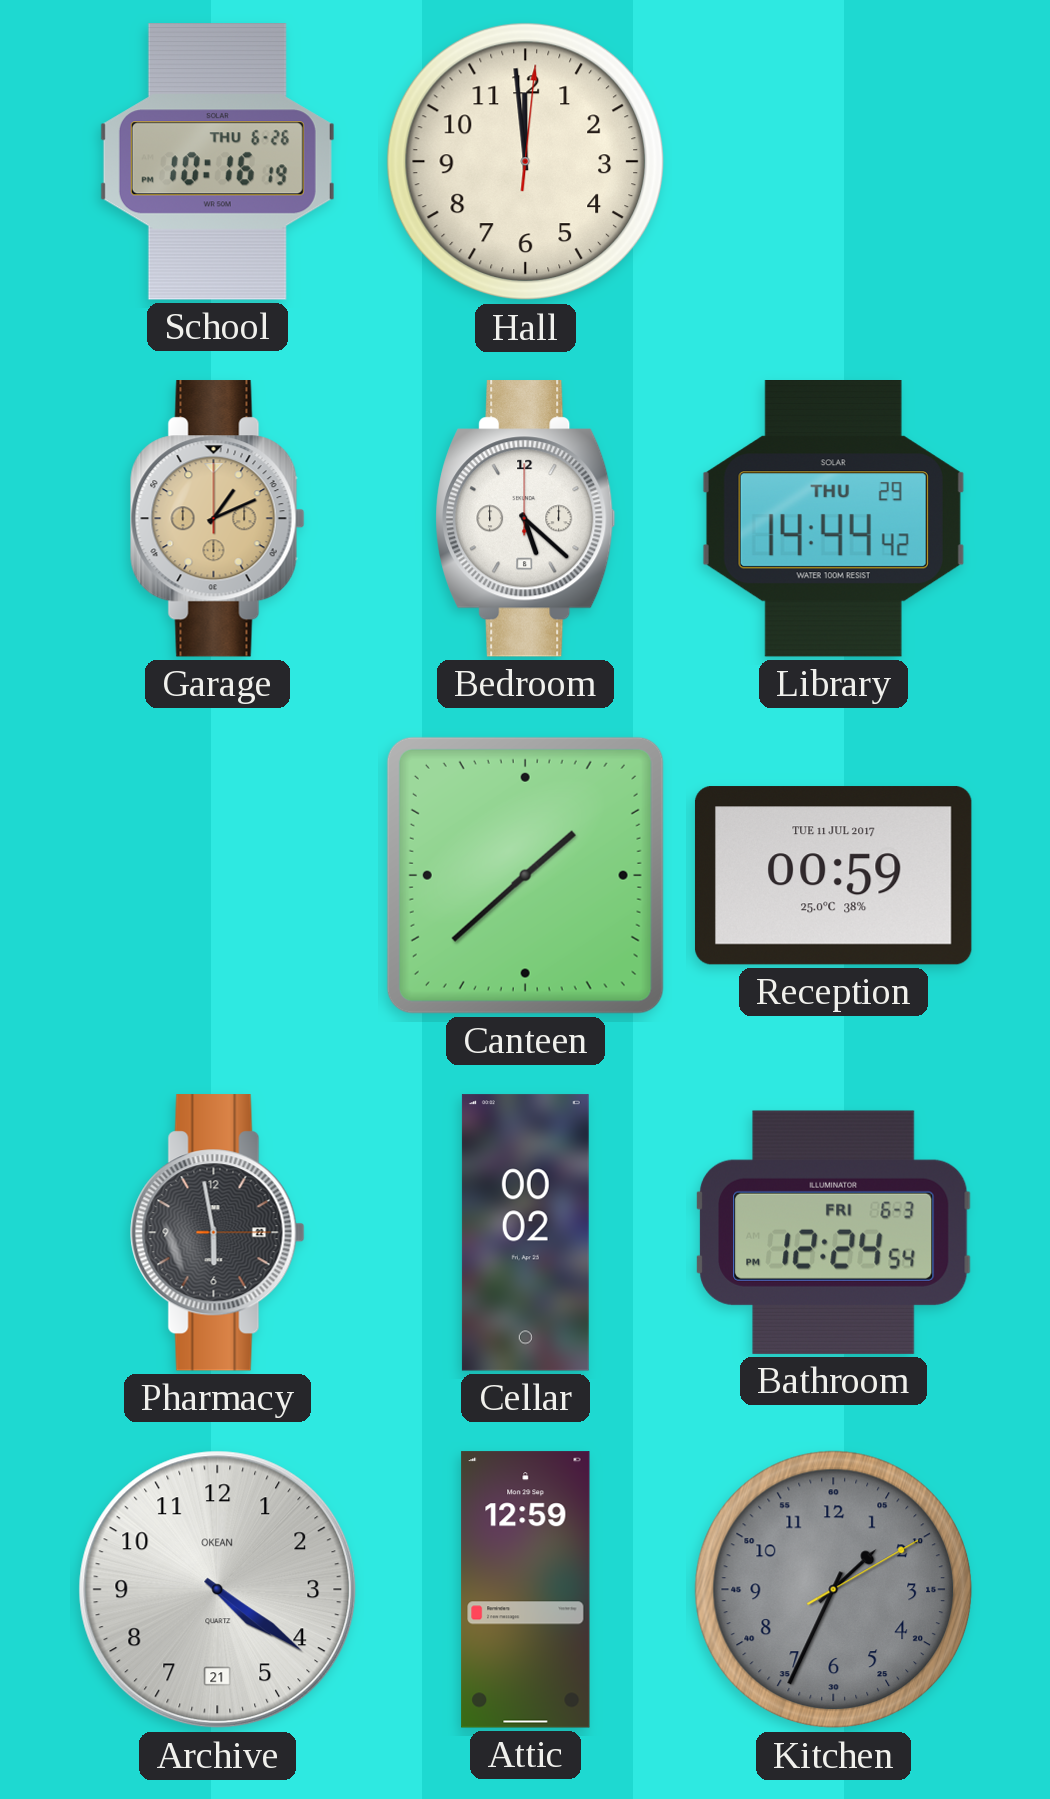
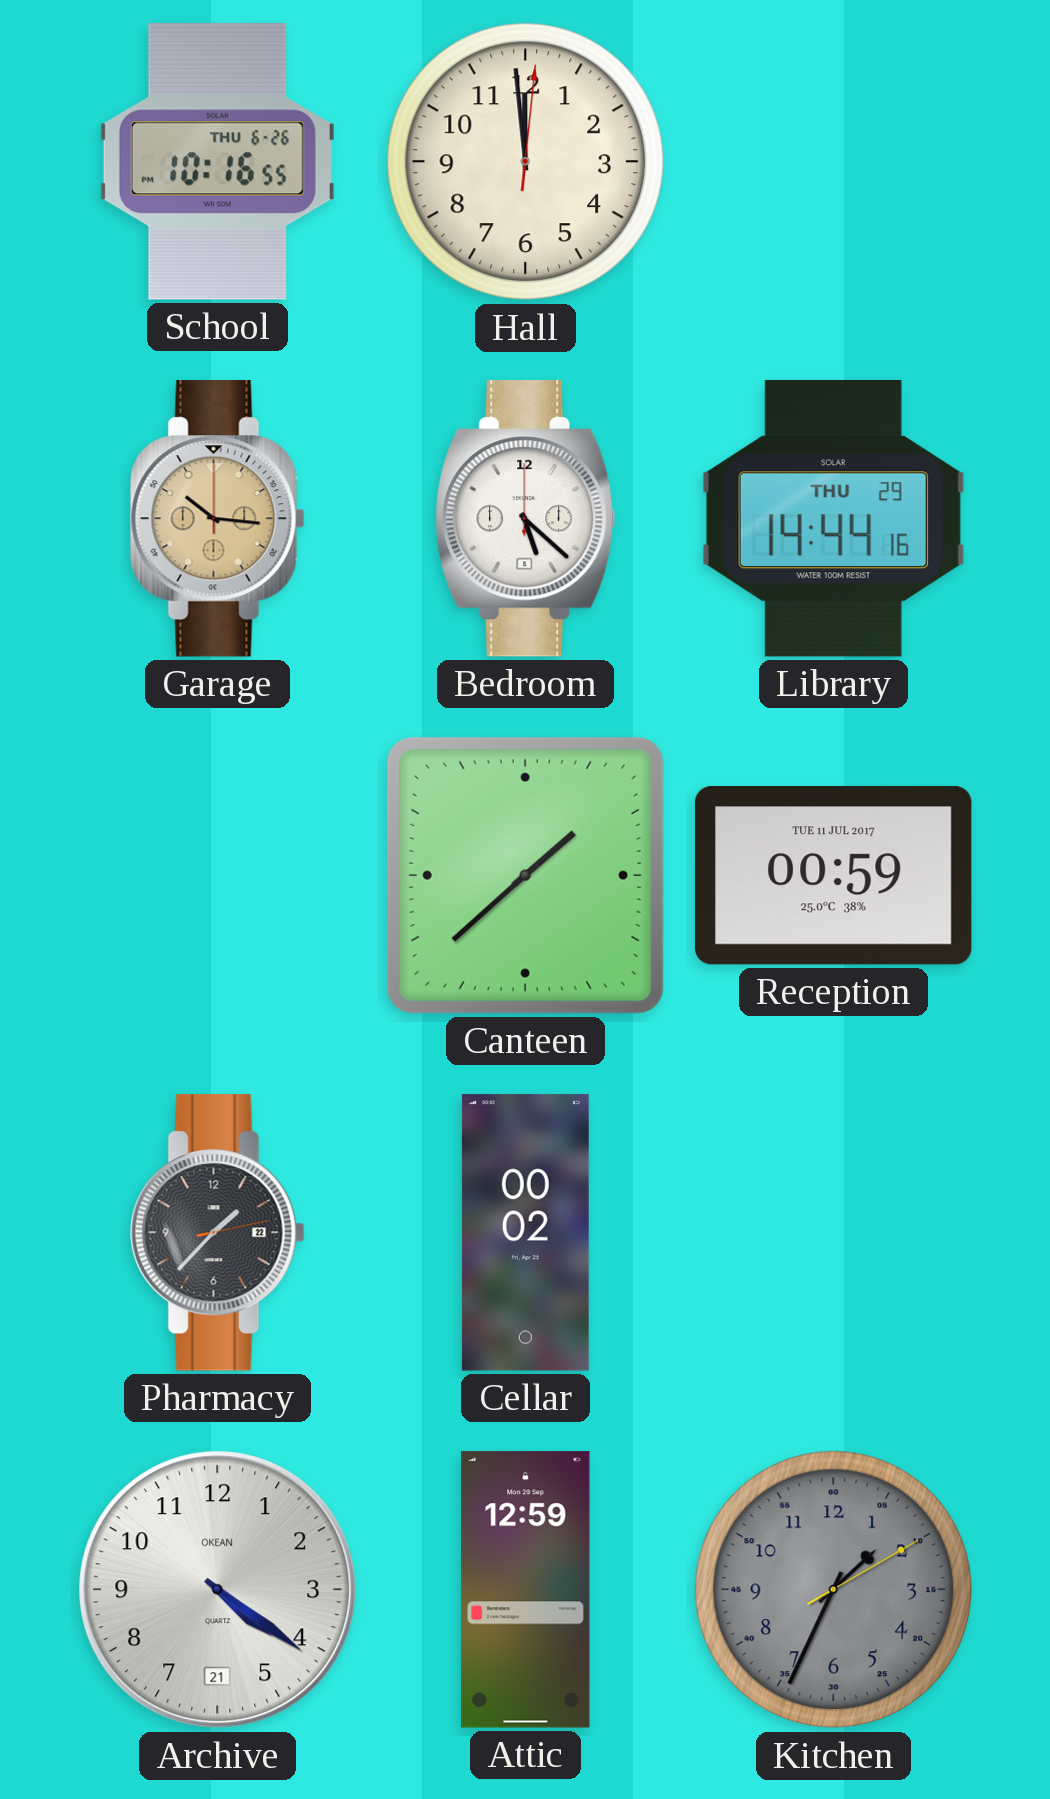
School: 10:16:19 -> 10:16:55
Garage: 1:11 -> 10:16
Library: 14:44:42 -> 14:44:16
Pharmacy: 5:58 -> 1:37
Bathroom: 12:24 -> none
